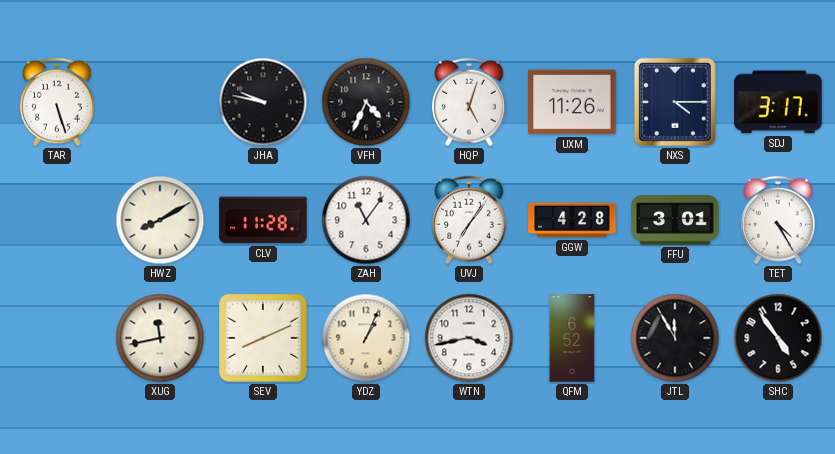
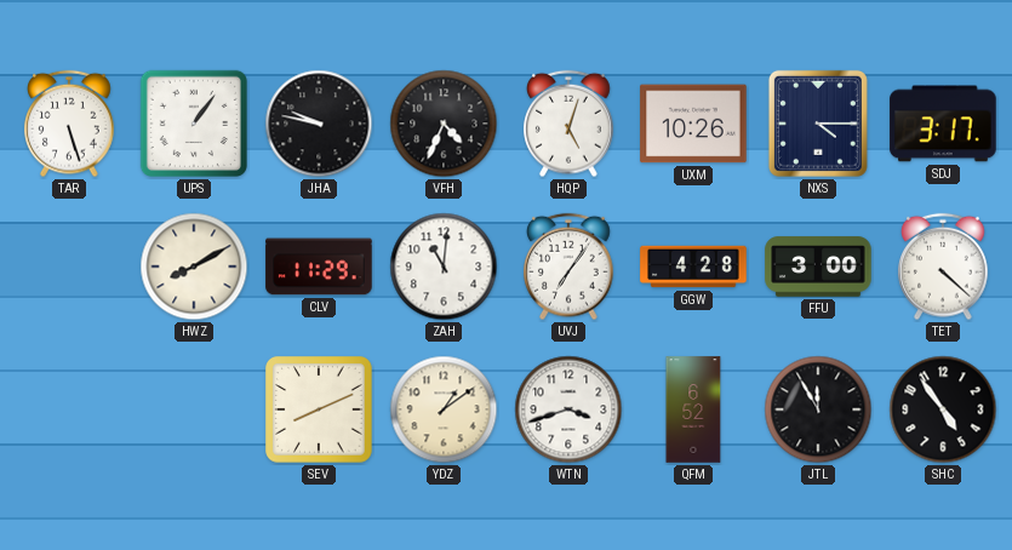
UPS: none -> 1:06
UXM: 11:26 -> 10:26
CLV: 11:28 -> 11:29
ZAH: 11:06 -> 11:01
FFU: 3:01 -> 3:00
TET: 4:25 -> 4:22
XUG: 11:43 -> none
YDZ: 1:04 -> 1:09
WTN: 3:43 -> 3:42
